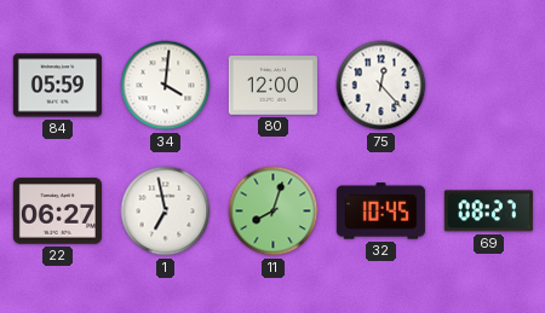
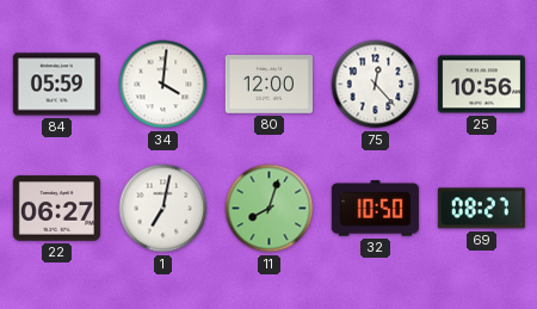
25: none -> 10:56
1: 6:58 -> 7:02
32: 10:45 -> 10:50
